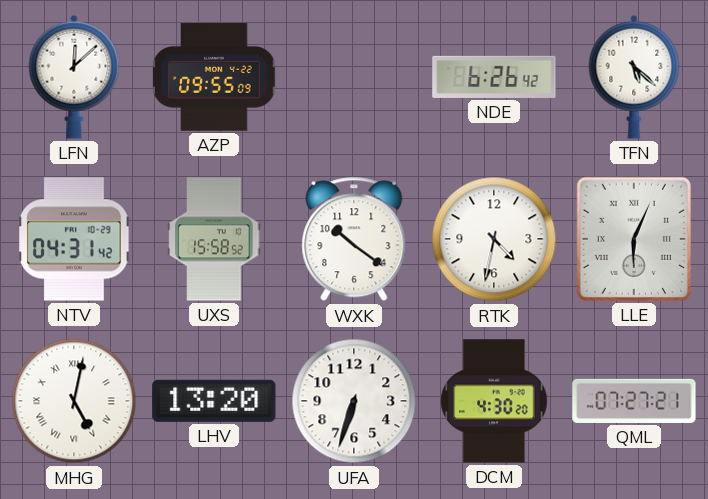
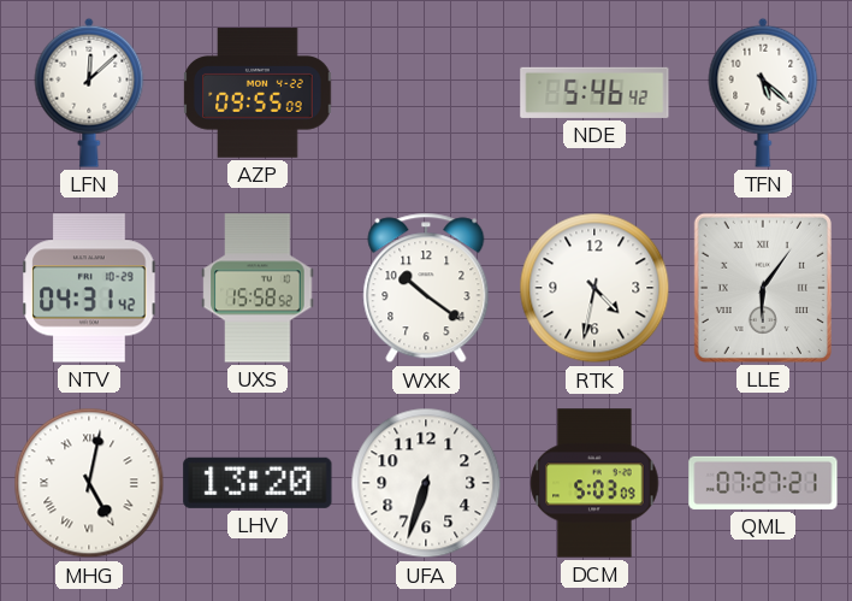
NDE: 6:26 -> 5:46
LLE: 6:04 -> 6:06
DCM: 4:30 -> 5:03
